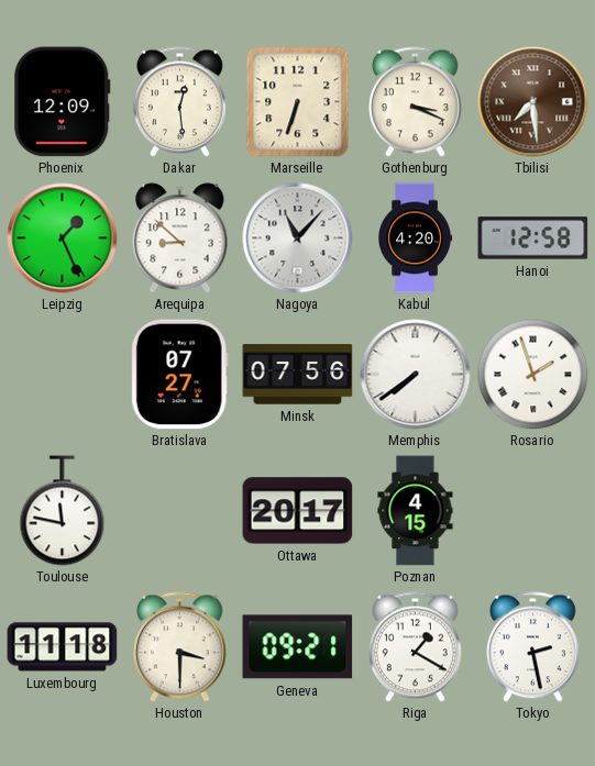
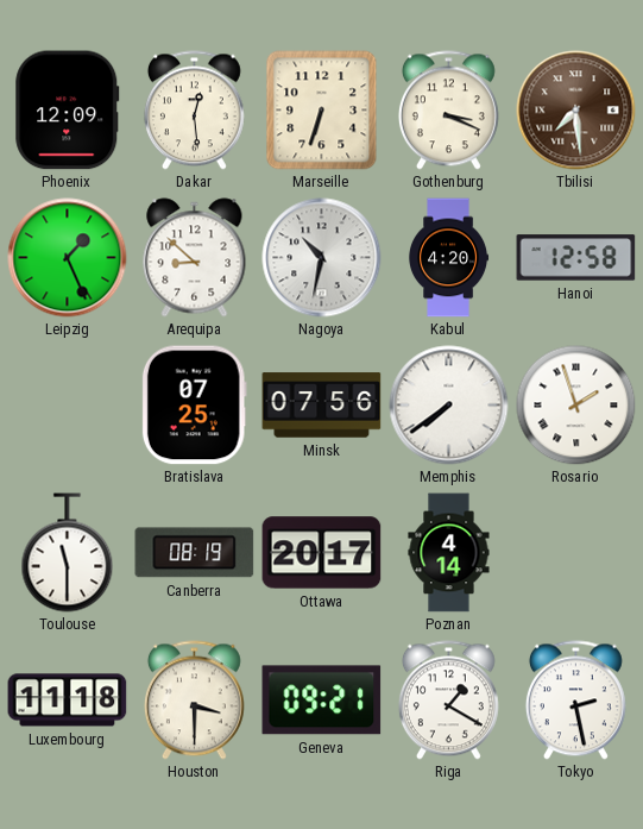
Nagoya: 11:07 -> 10:32
Bratislava: 07:27 -> 07:25
Toulouse: 11:47 -> 11:30
Canberra: none -> 08:19
Poznan: 4:15 -> 4:14
